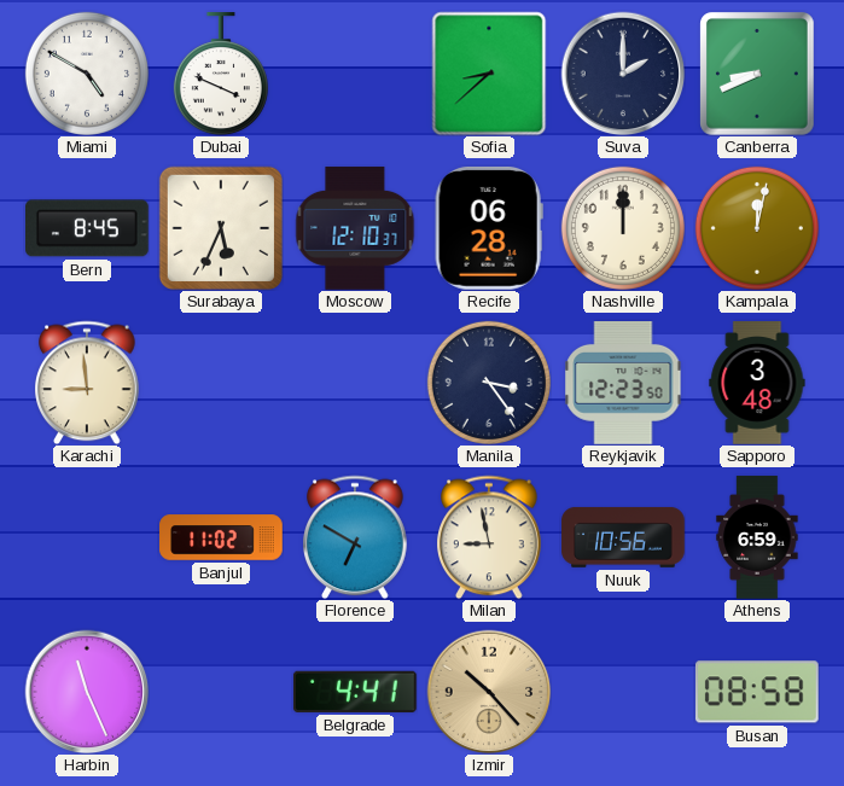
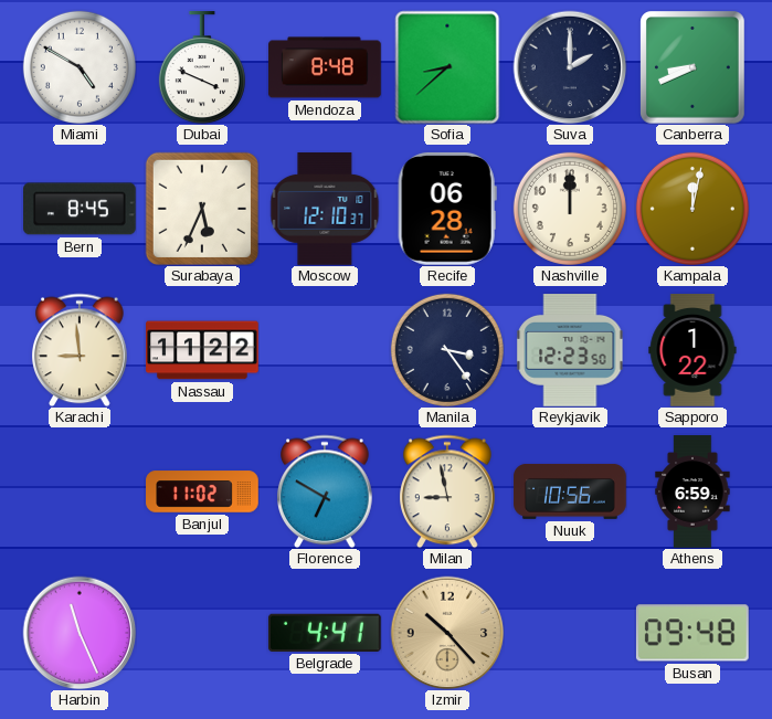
Mendoza: none -> 8:48
Nassau: none -> 11:22
Sapporo: 3:48 -> 1:22
Busan: 08:58 -> 09:48
